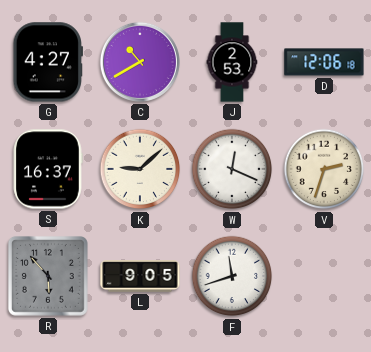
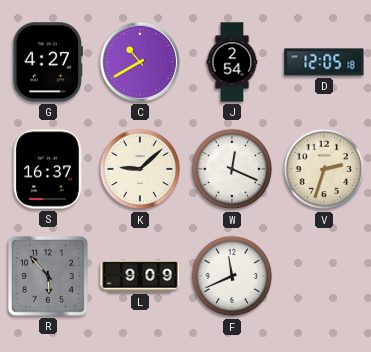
J: 2:53 -> 2:54
D: 12:06 -> 12:05
L: 9:05 -> 9:09
F: 11:42 -> 11:41
